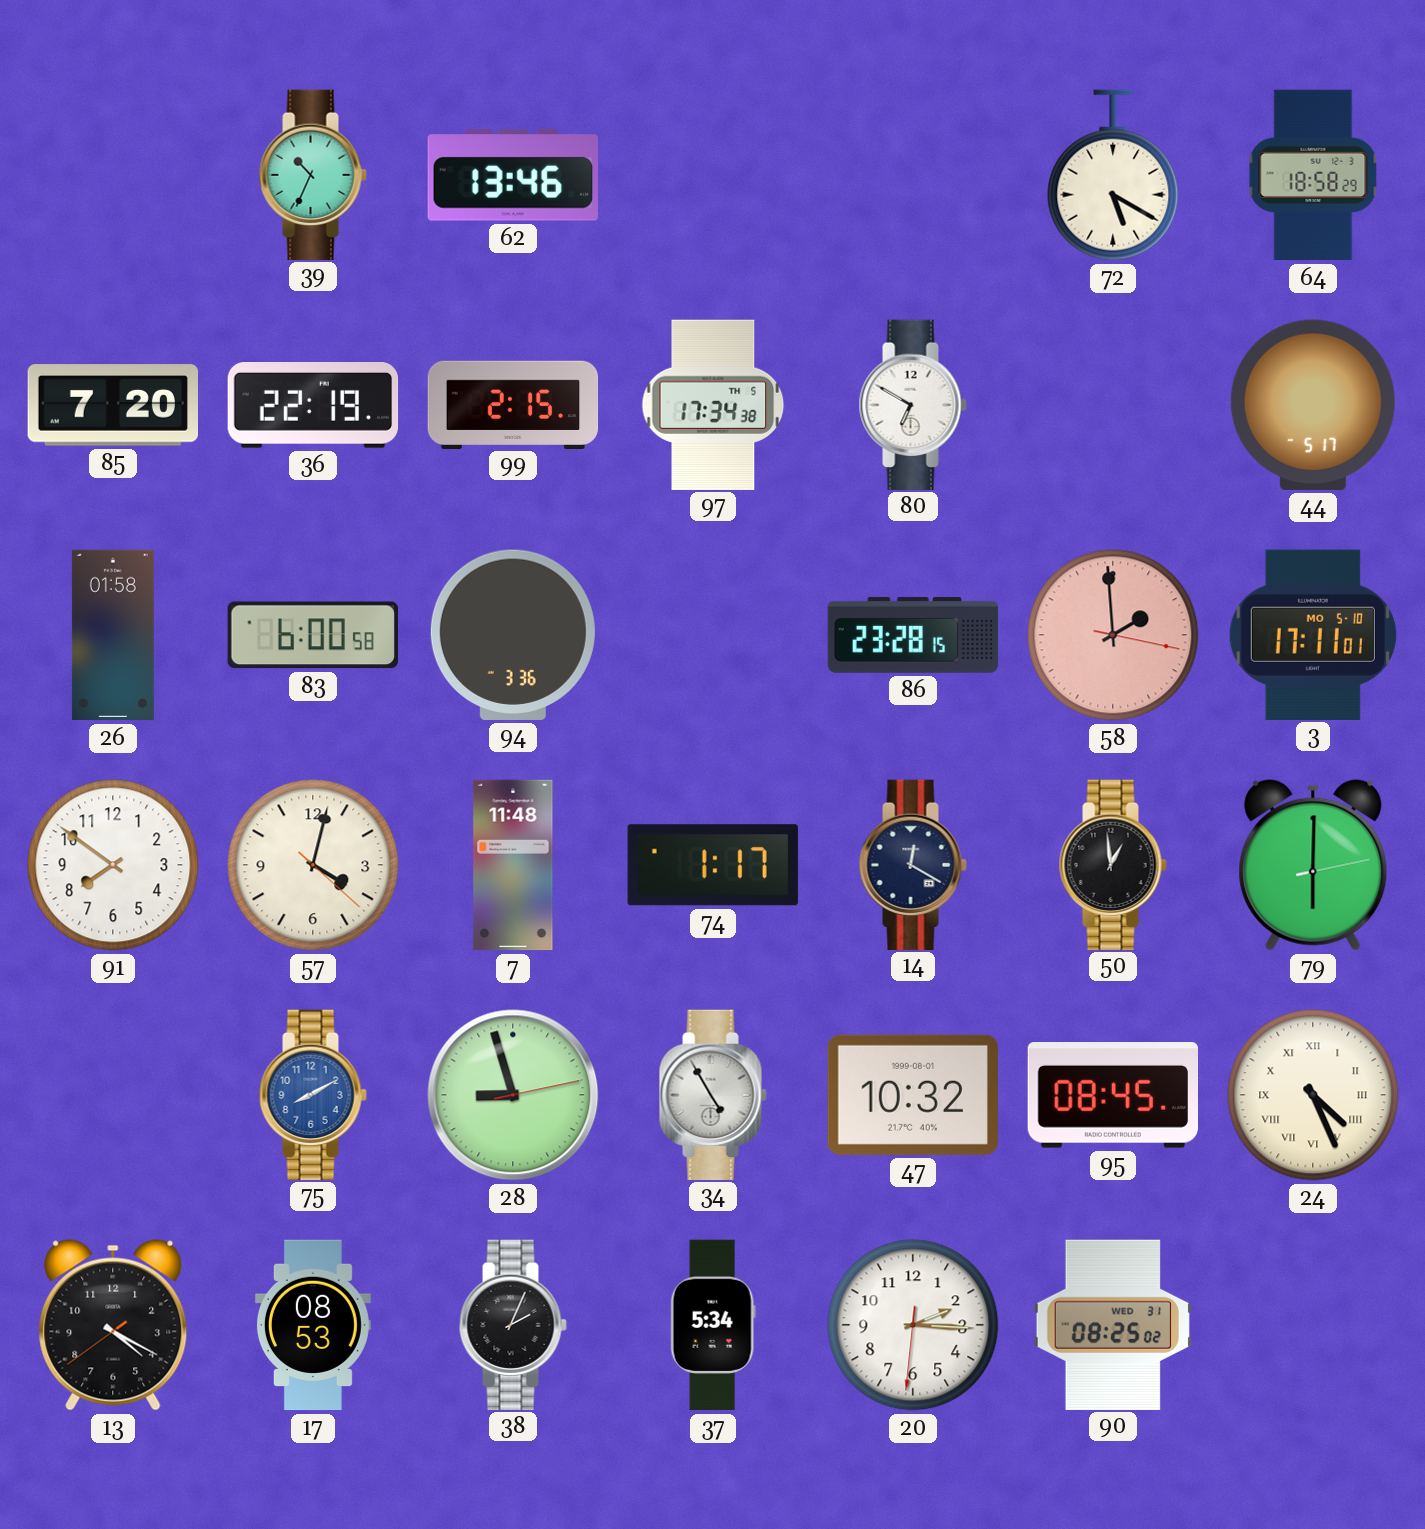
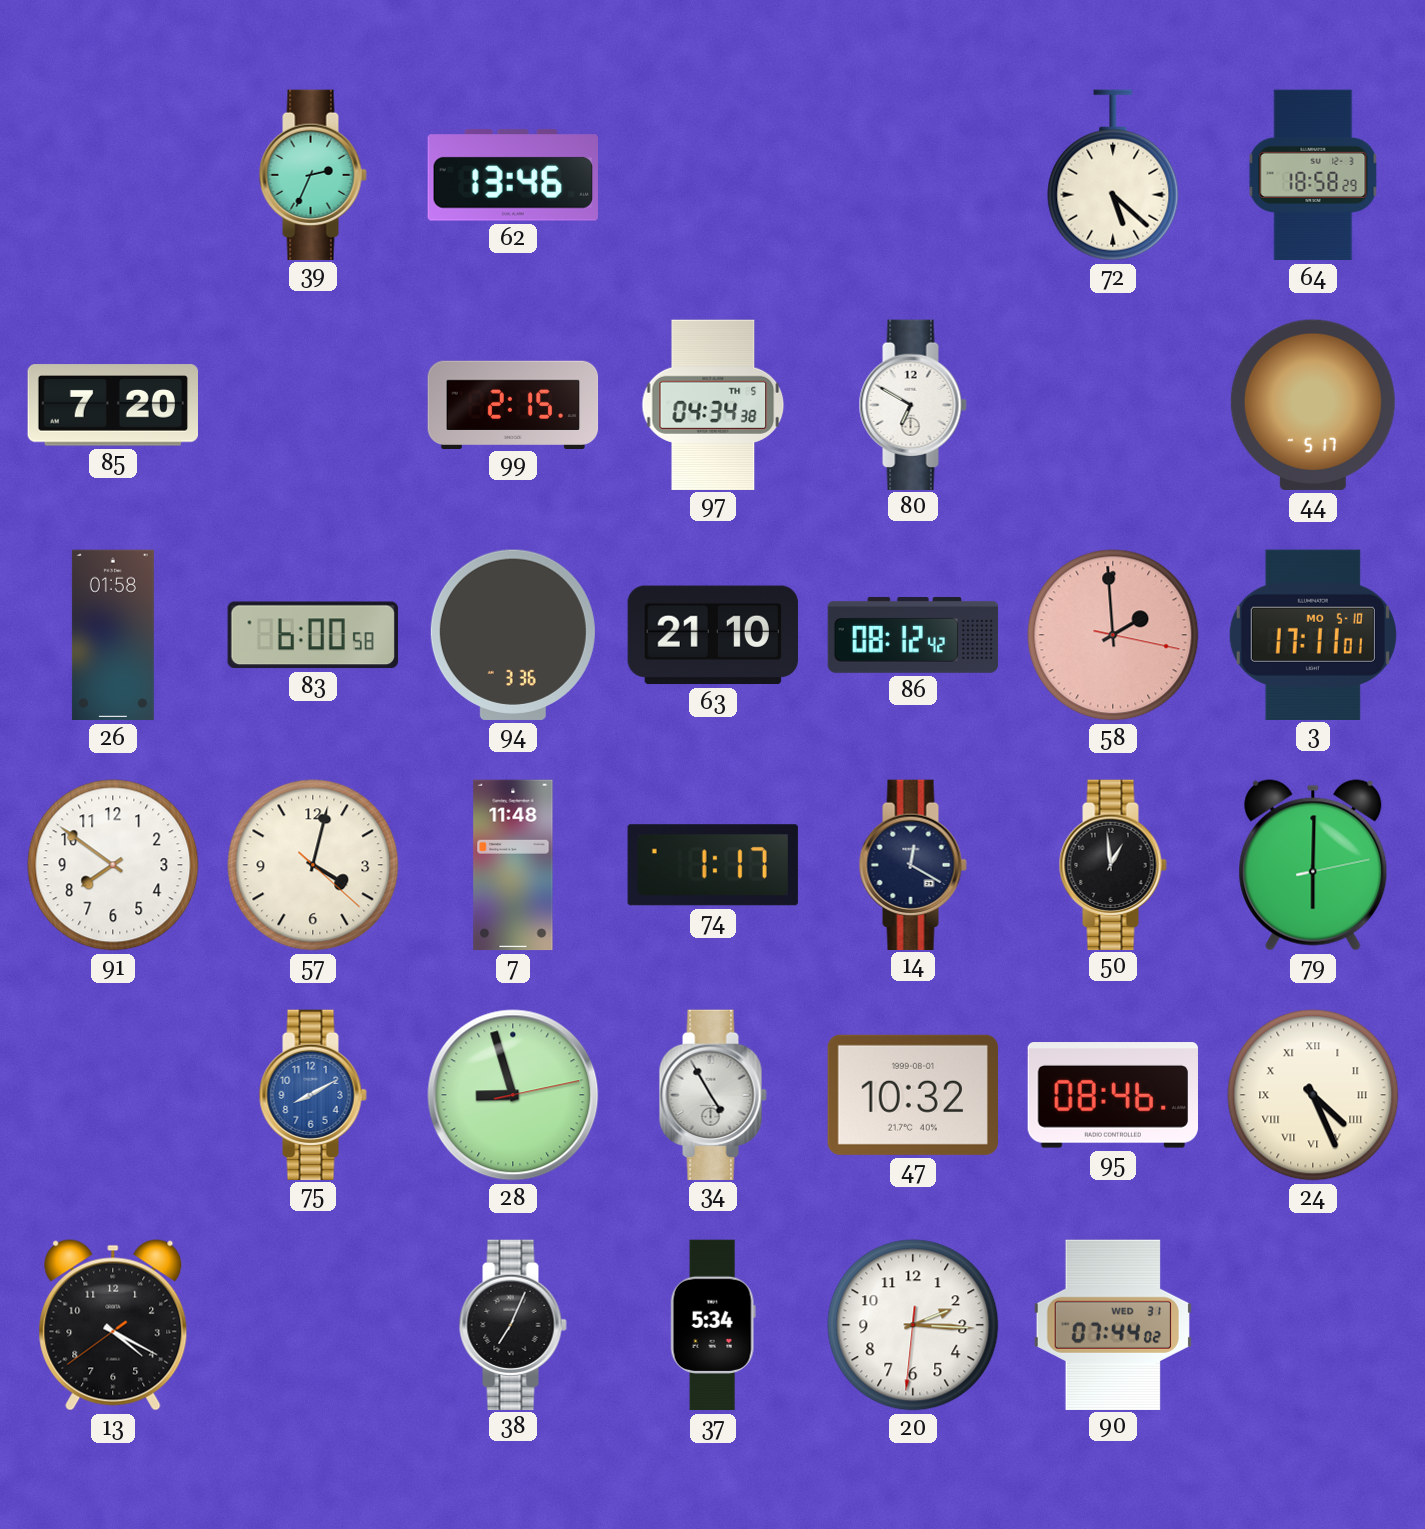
39: 10:34 -> 2:34
72: 5:20 -> 5:22
36: 22:19 -> none
97: 17:34 -> 04:34
63: none -> 21:10
86: 23:28 -> 08:12
95: 08:45 -> 08:46
17: 08:53 -> none
38: 2:04 -> 7:04
90: 08:25 -> 07:44
